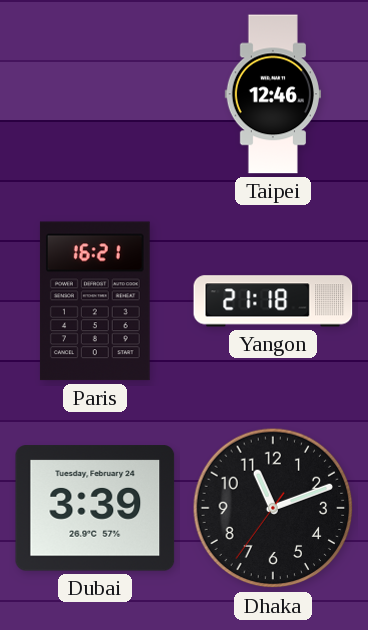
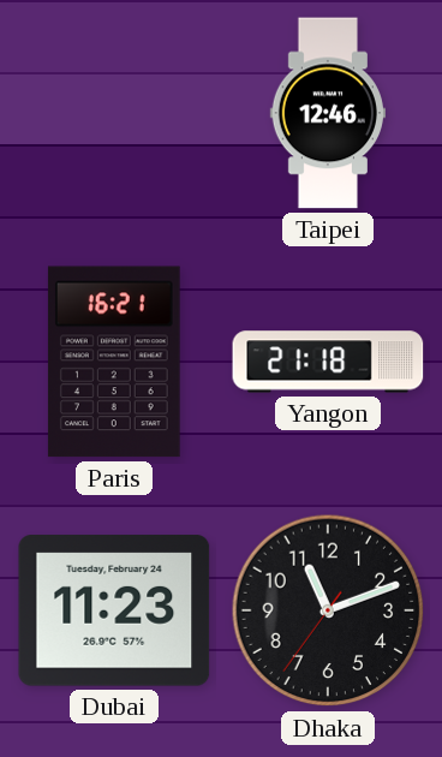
Dubai: 3:39 -> 11:23
